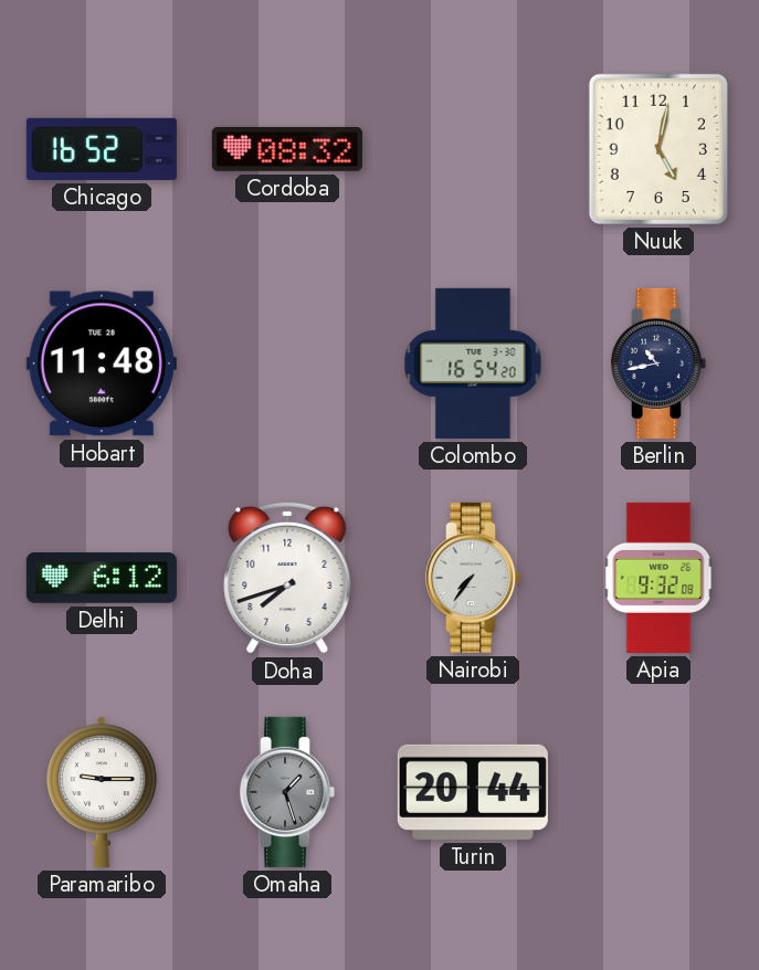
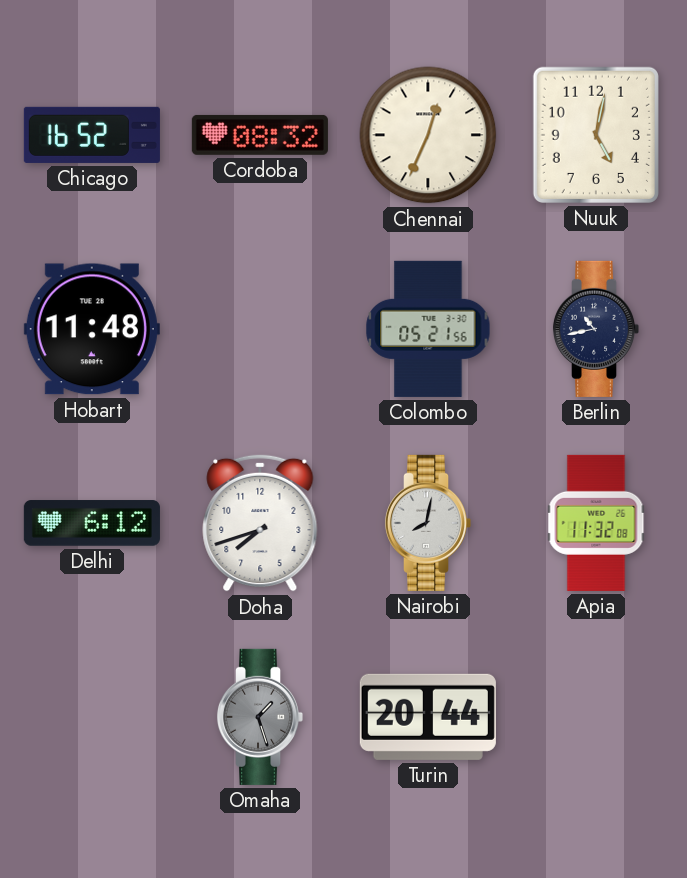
Chennai: none -> 12:34
Colombo: 16:54 -> 05:21
Nairobi: 7:36 -> 8:02
Apia: 9:32 -> 11:32
Paramaribo: 9:15 -> none
